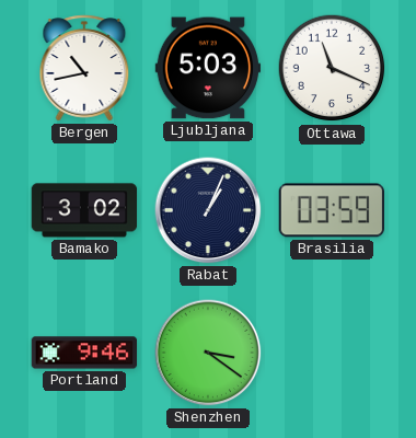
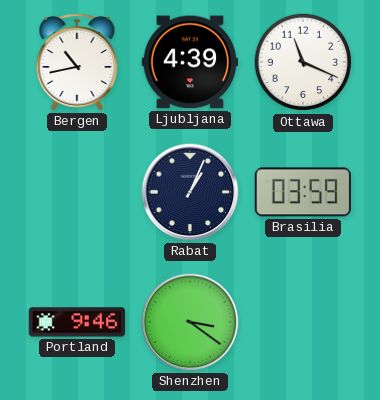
Ljubljana: 5:03 -> 4:39
Bamako: 3:02 -> none
